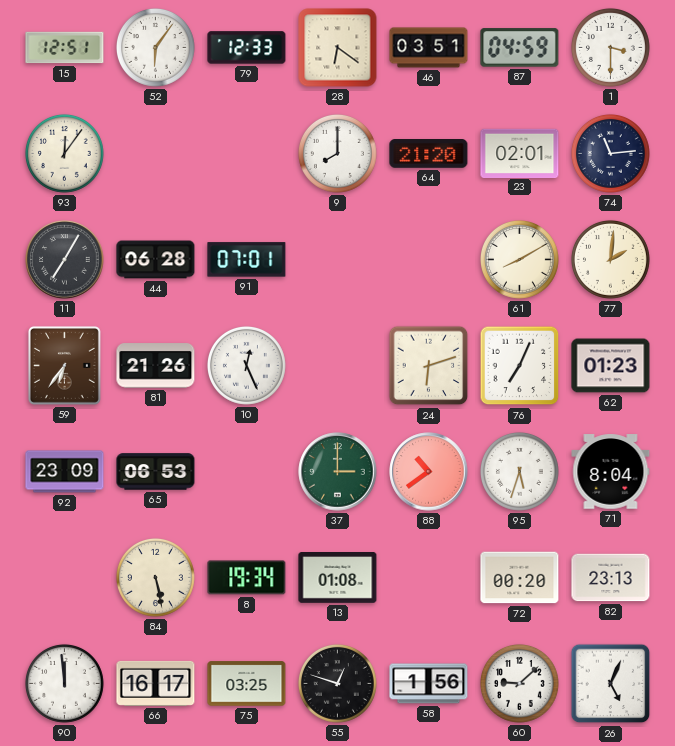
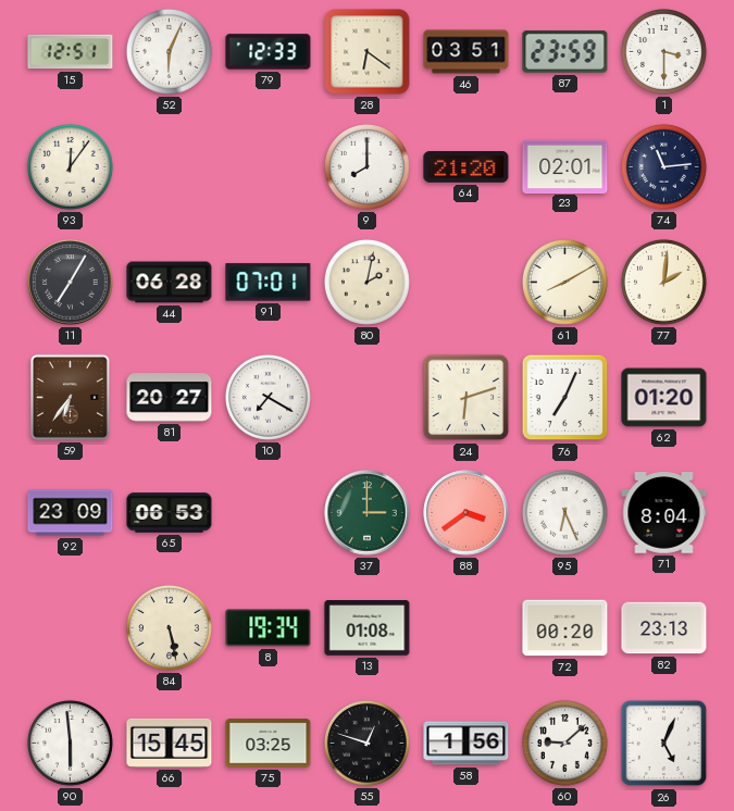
52: 6:06 -> 6:04
87: 04:59 -> 23:59
80: none -> 2:02
81: 21:26 -> 20:27
10: 12:26 -> 7:20
62: 01:23 -> 01:20
88: 10:39 -> 3:39
95: 5:33 -> 6:26
90: 11:59 -> 5:59
66: 16:17 -> 15:45
